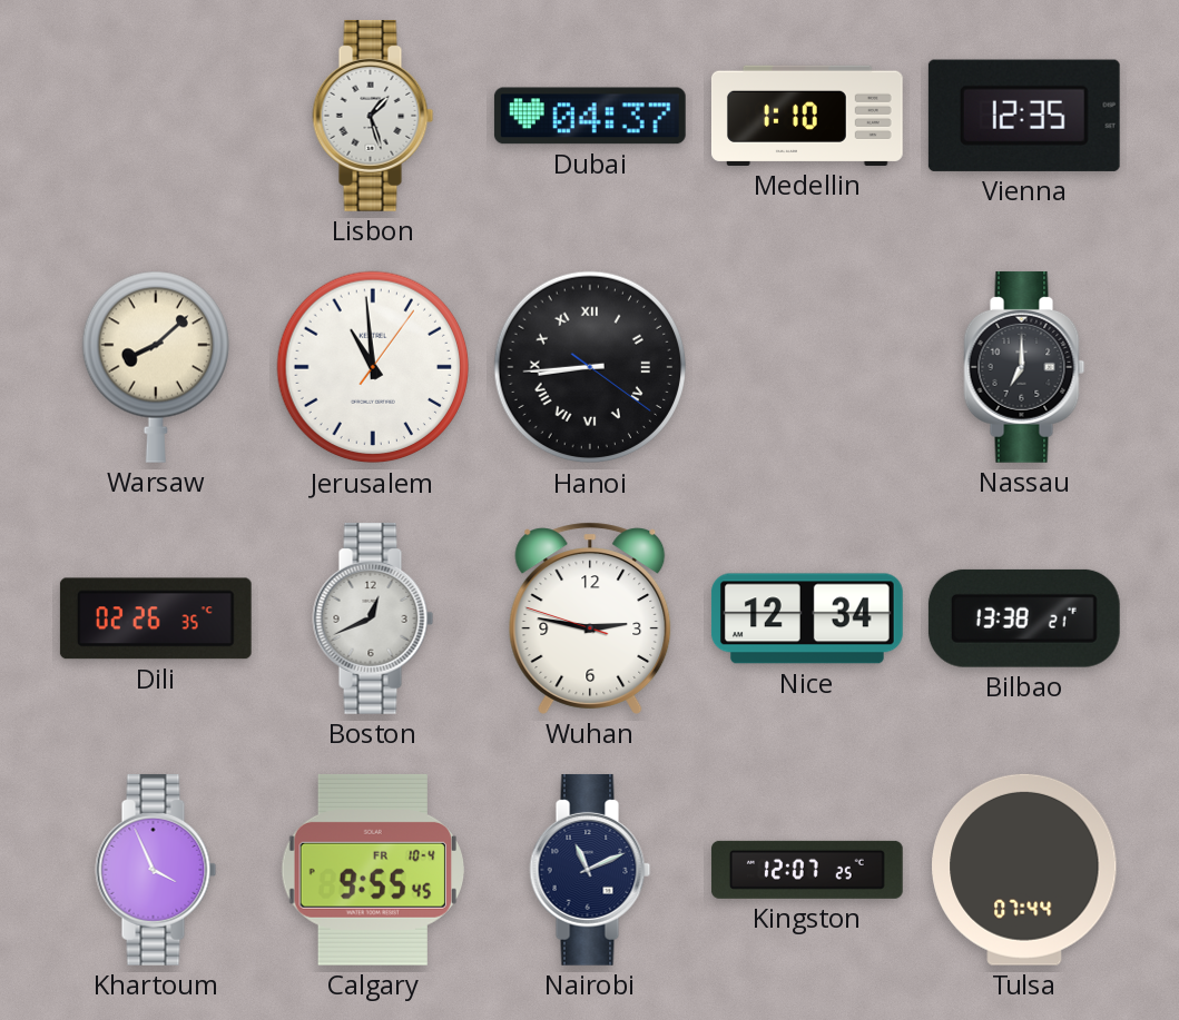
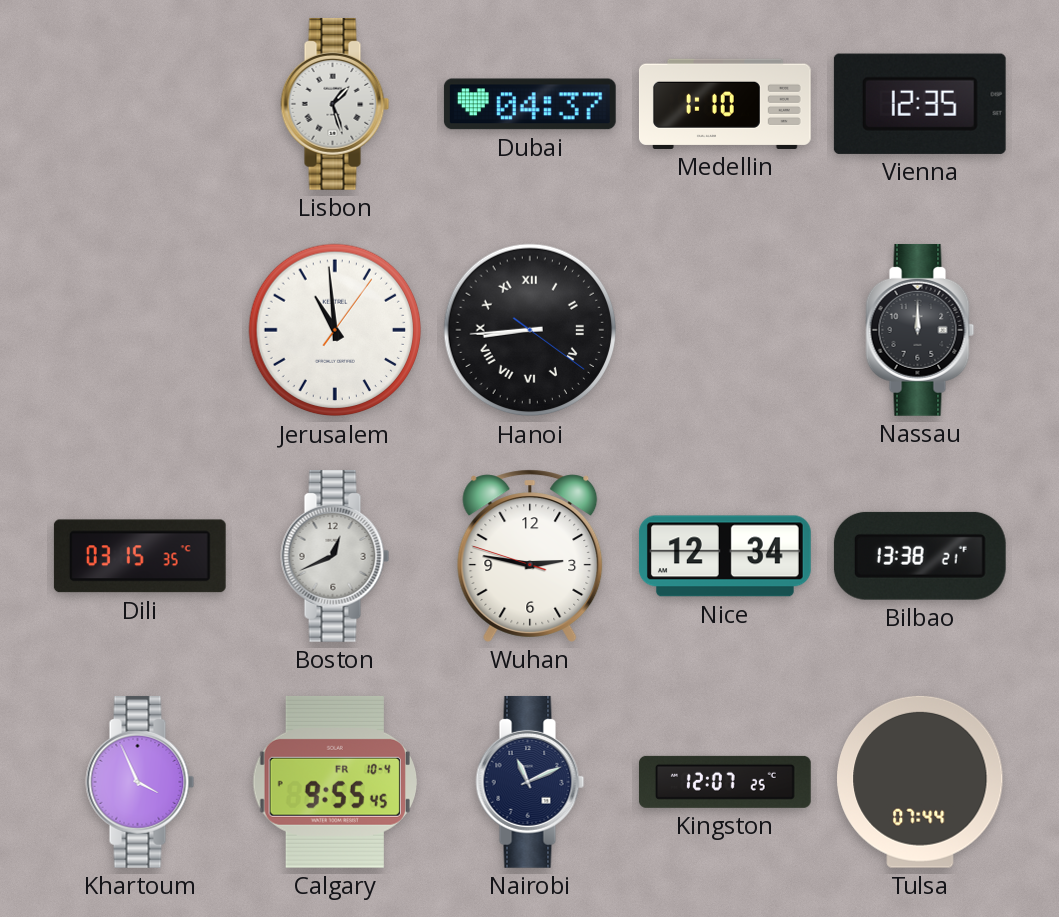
Warsaw: 8:08 -> none
Nassau: 7:00 -> 12:00
Dili: 02:26 -> 03:15
